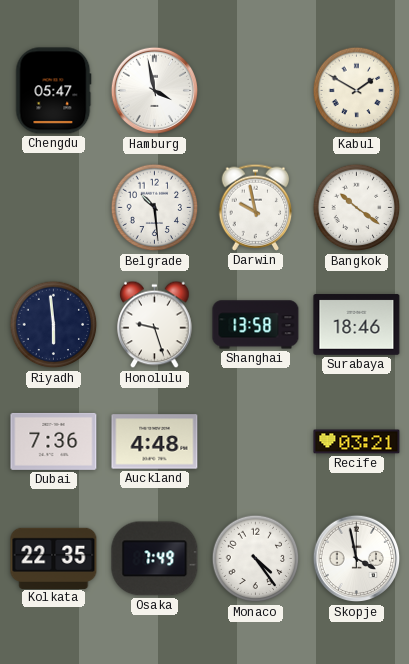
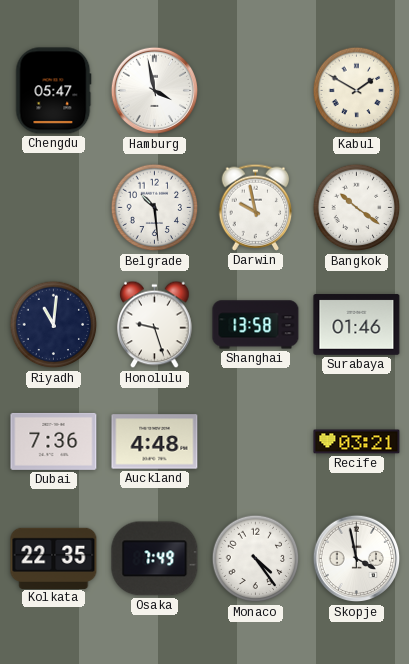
Riyadh: 5:59 -> 11:01
Surabaya: 18:46 -> 01:46
